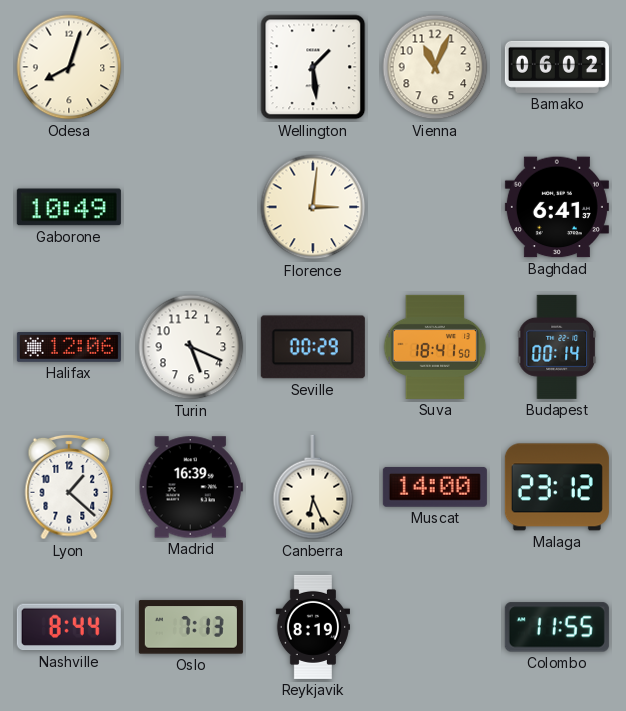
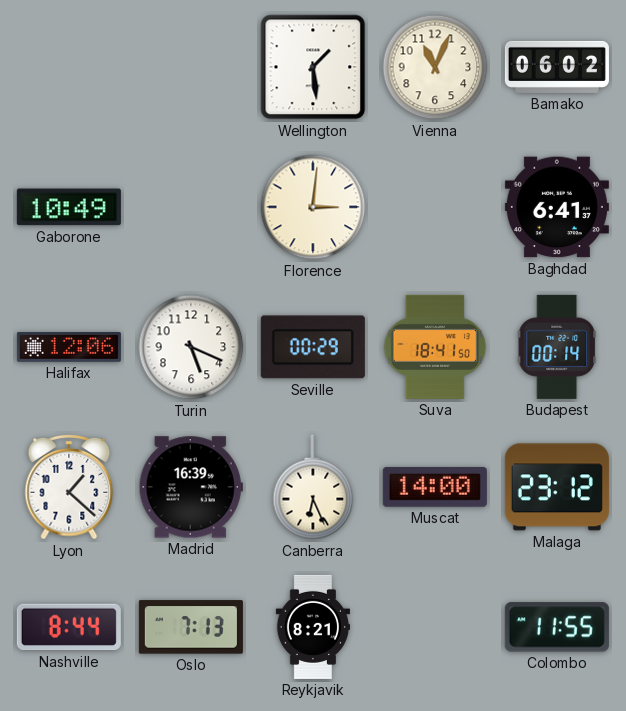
Odesa: 8:03 -> none
Reykjavik: 8:19 -> 8:21
